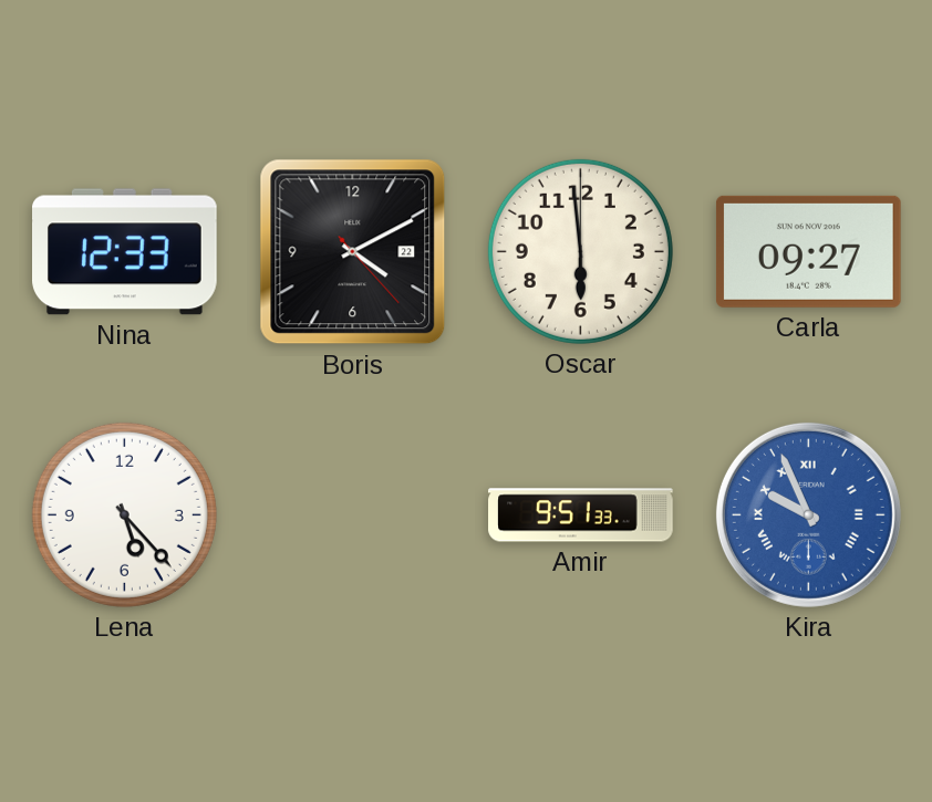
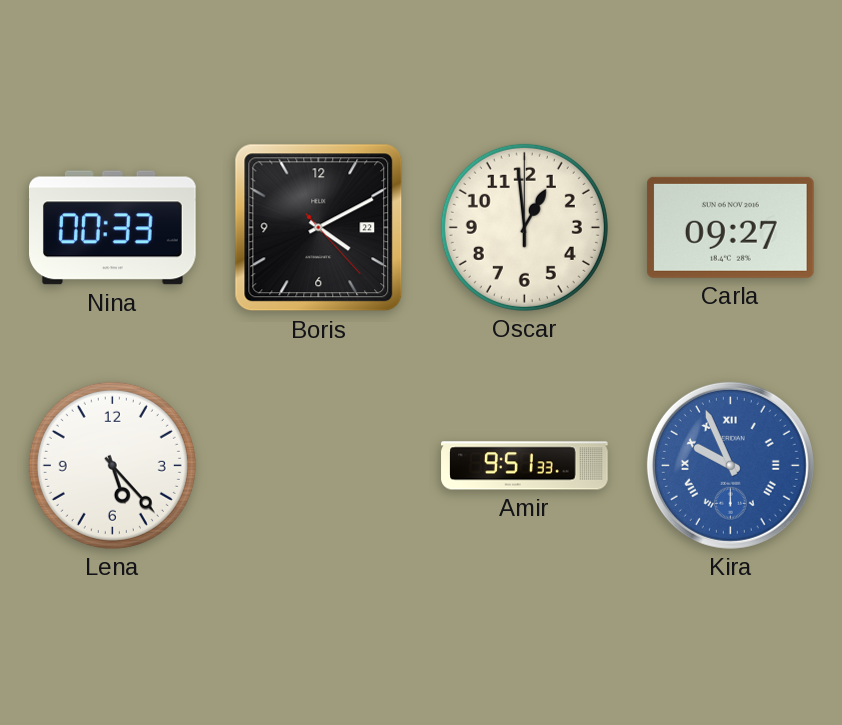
Nina: 12:33 -> 00:33
Oscar: 5:59 -> 12:59
